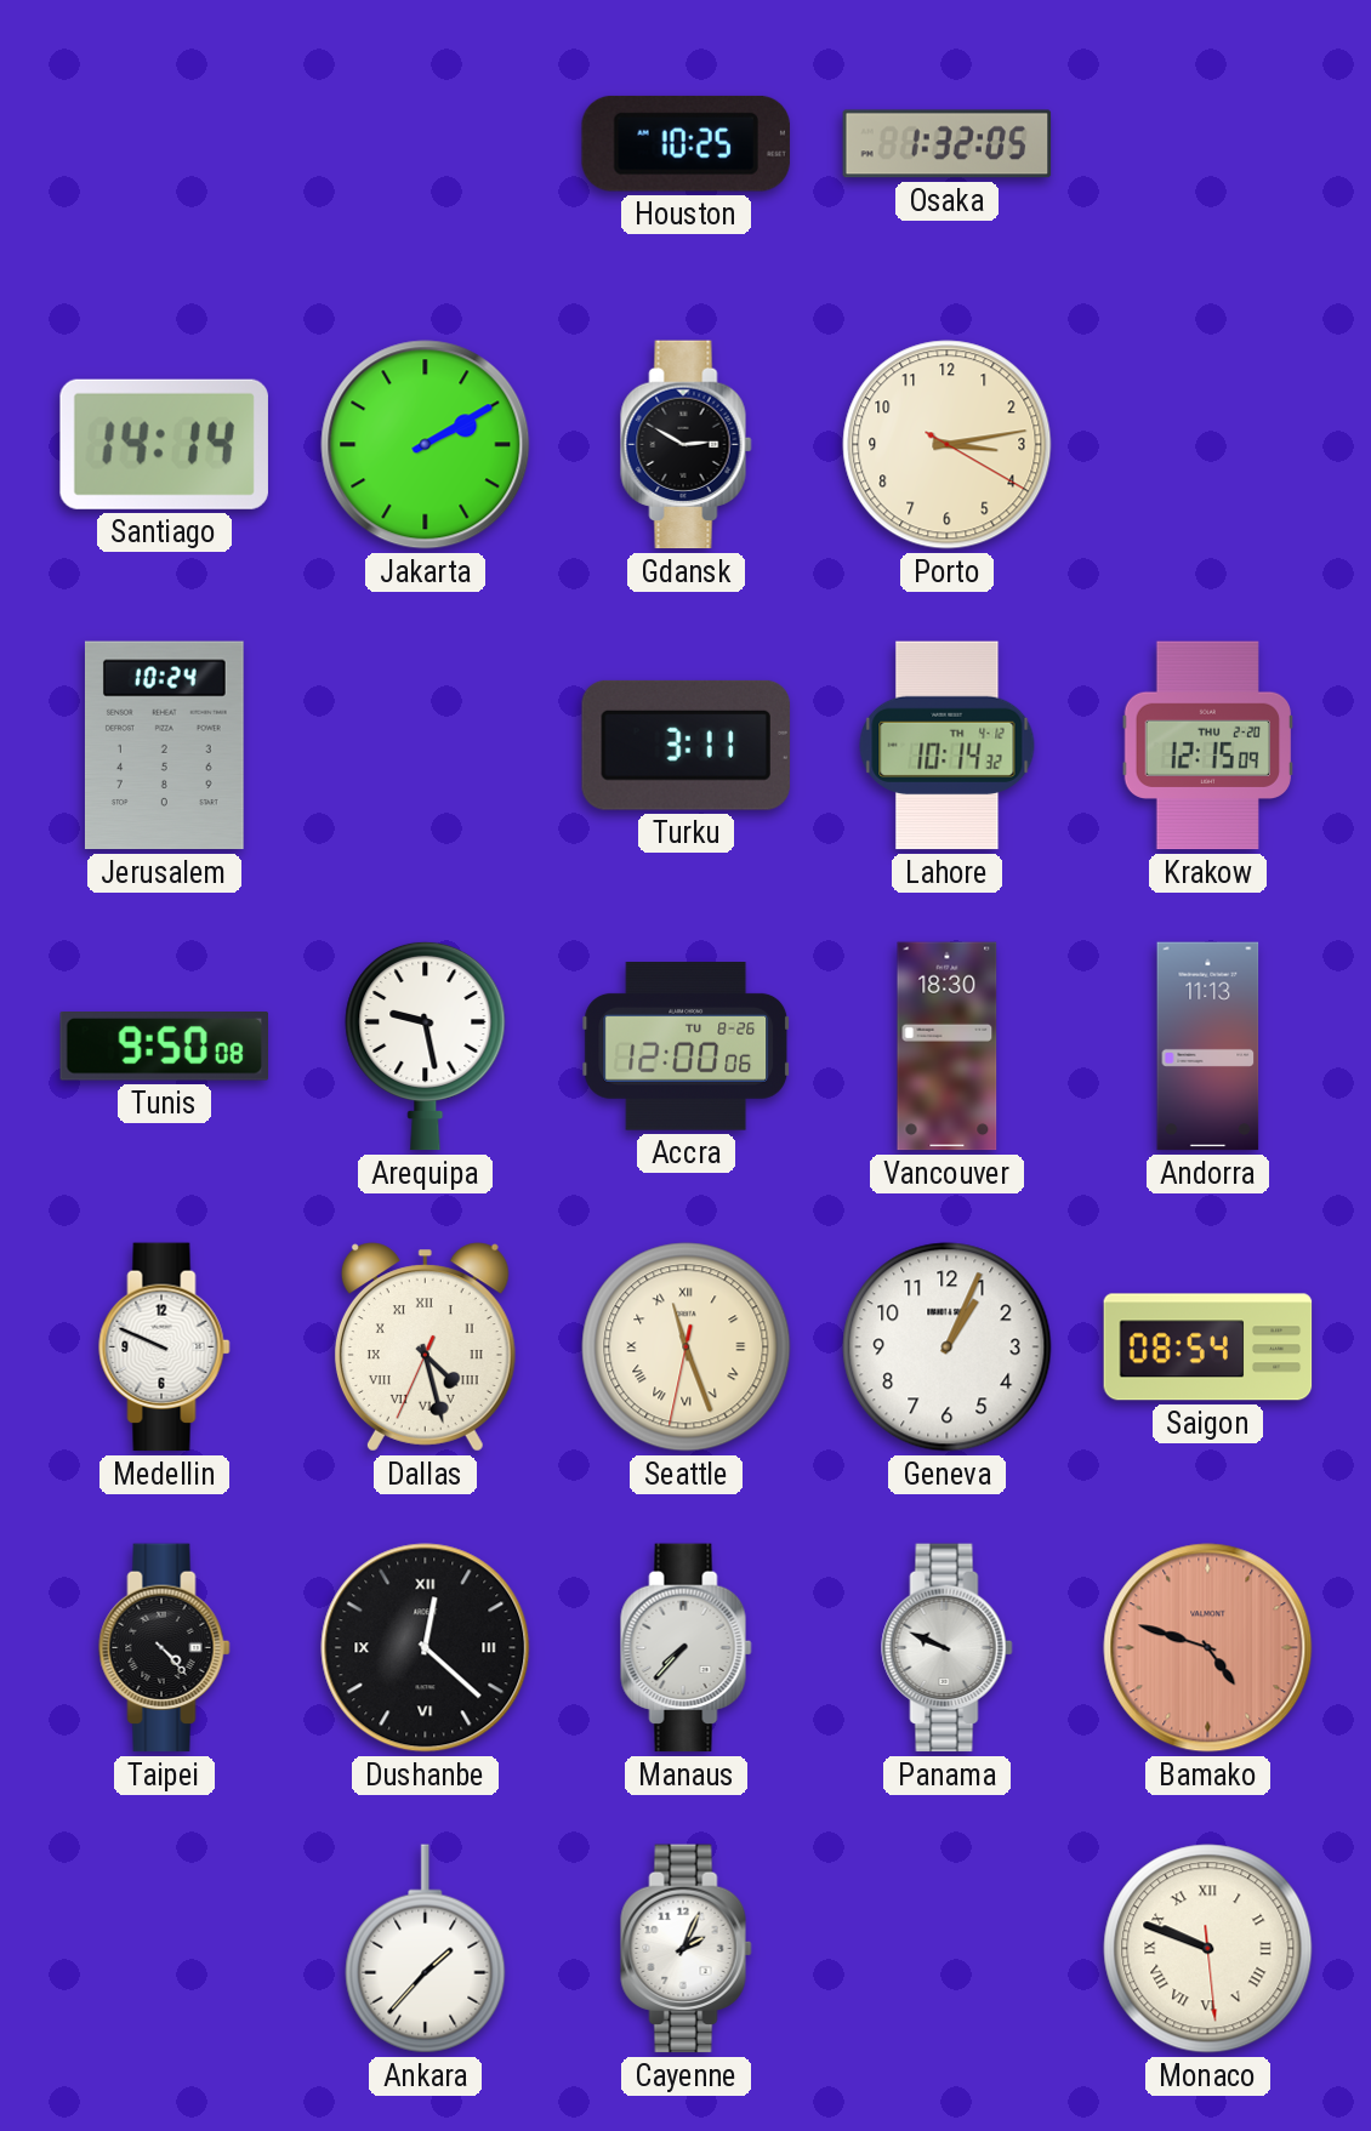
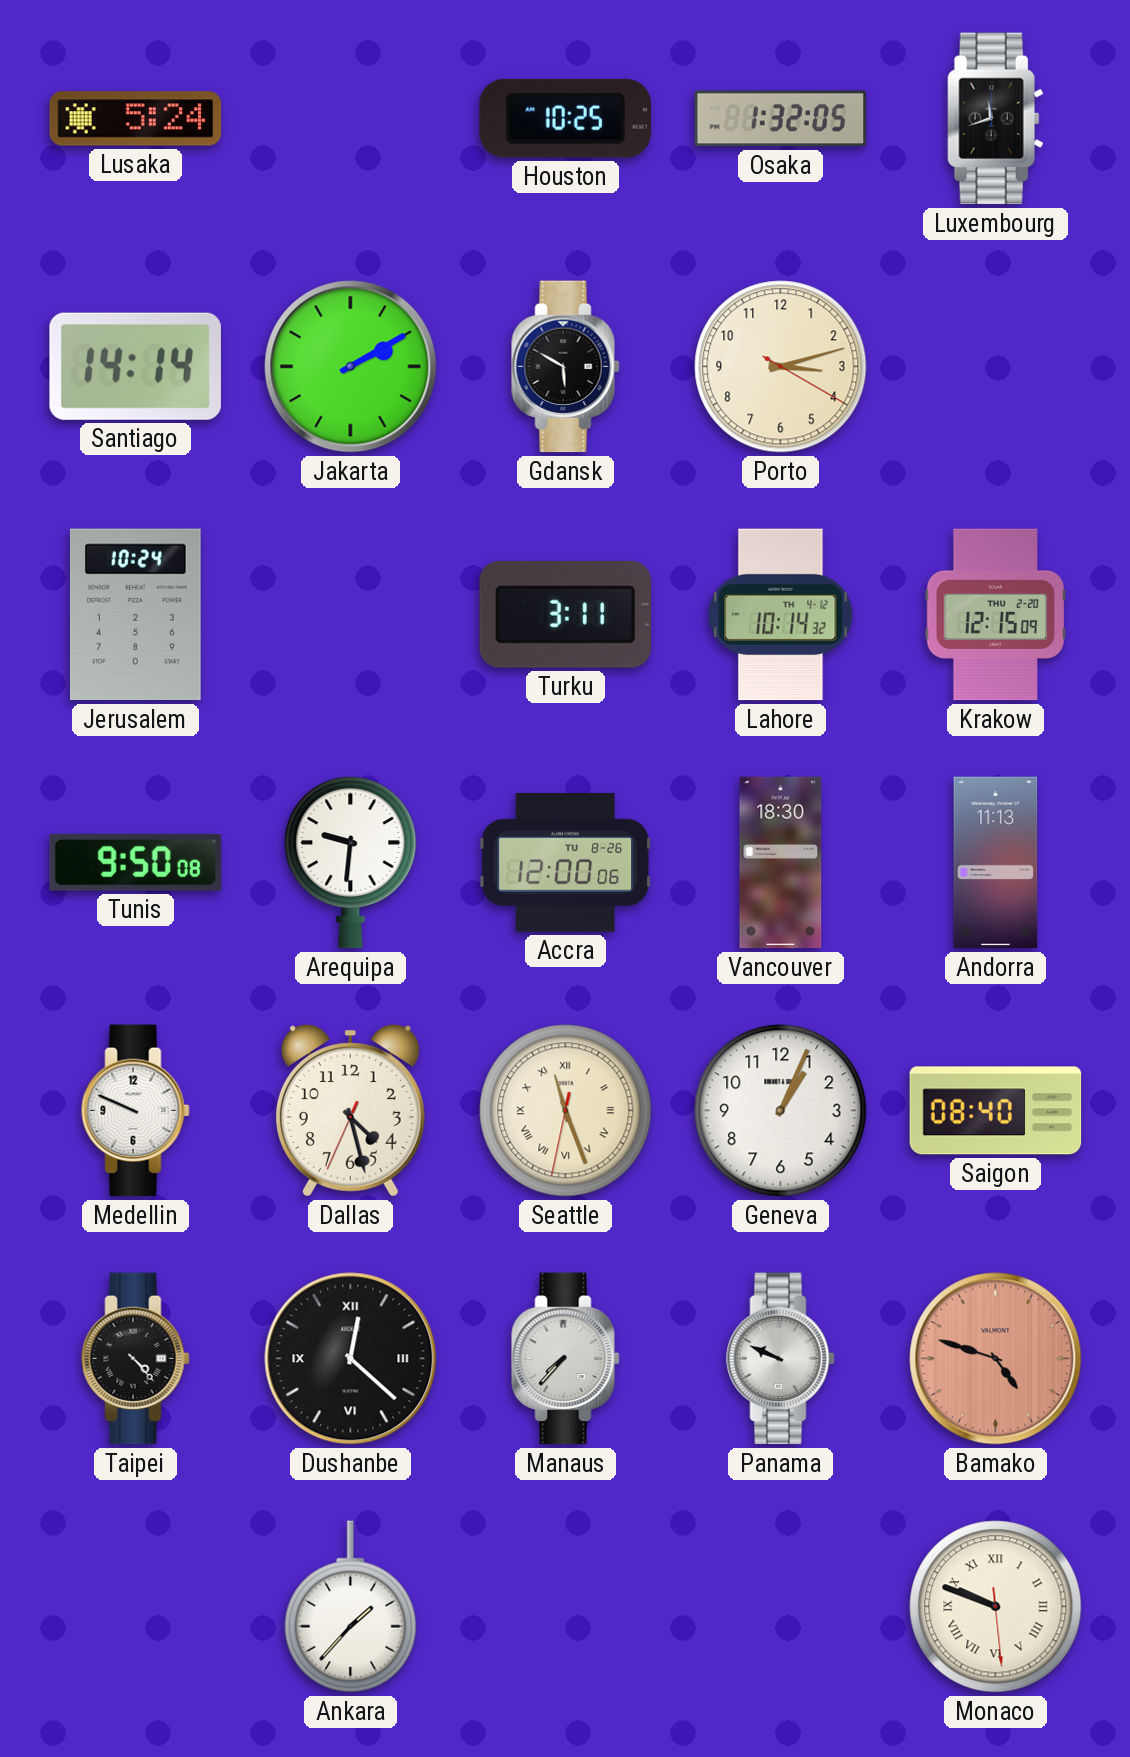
Lusaka: none -> 5:24
Luxembourg: none -> 11:42
Gdansk: 2:50 -> 5:50
Porto: 3:13 -> 3:12
Arequipa: 9:28 -> 9:31
Dallas numerals: Roman -> Arabic
Saigon: 08:54 -> 08:40
Cayenne: 2:04 -> none
